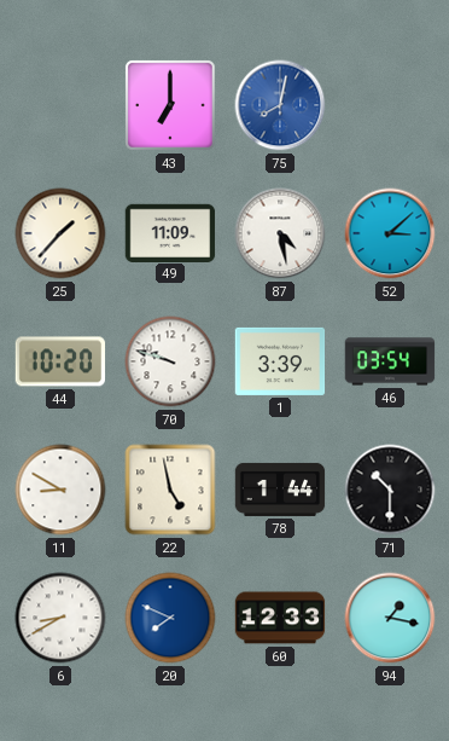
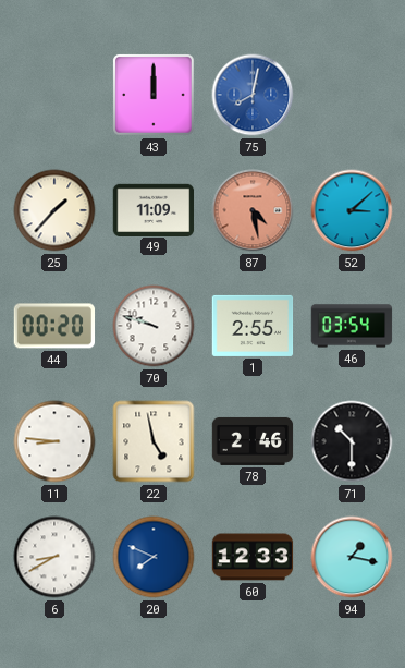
43: 7:00 -> 12:00
87 dial: white -> salmon
44: 10:20 -> 00:20
1: 3:39 -> 2:55
11: 8:50 -> 8:46
78: 1:44 -> 2:46
